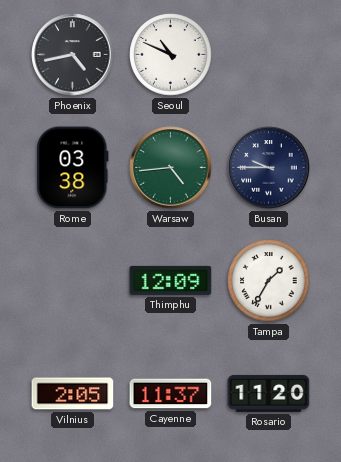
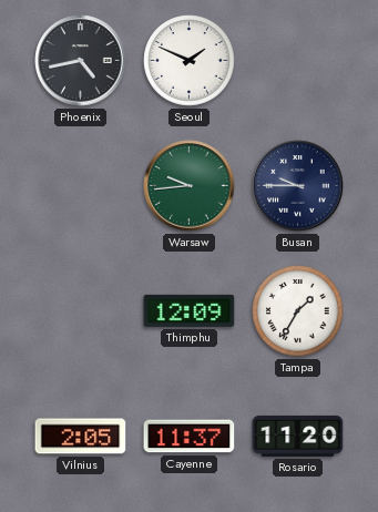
Seoul: 10:49 -> 1:49
Rome: 03:38 -> none
Warsaw: 4:44 -> 9:44
